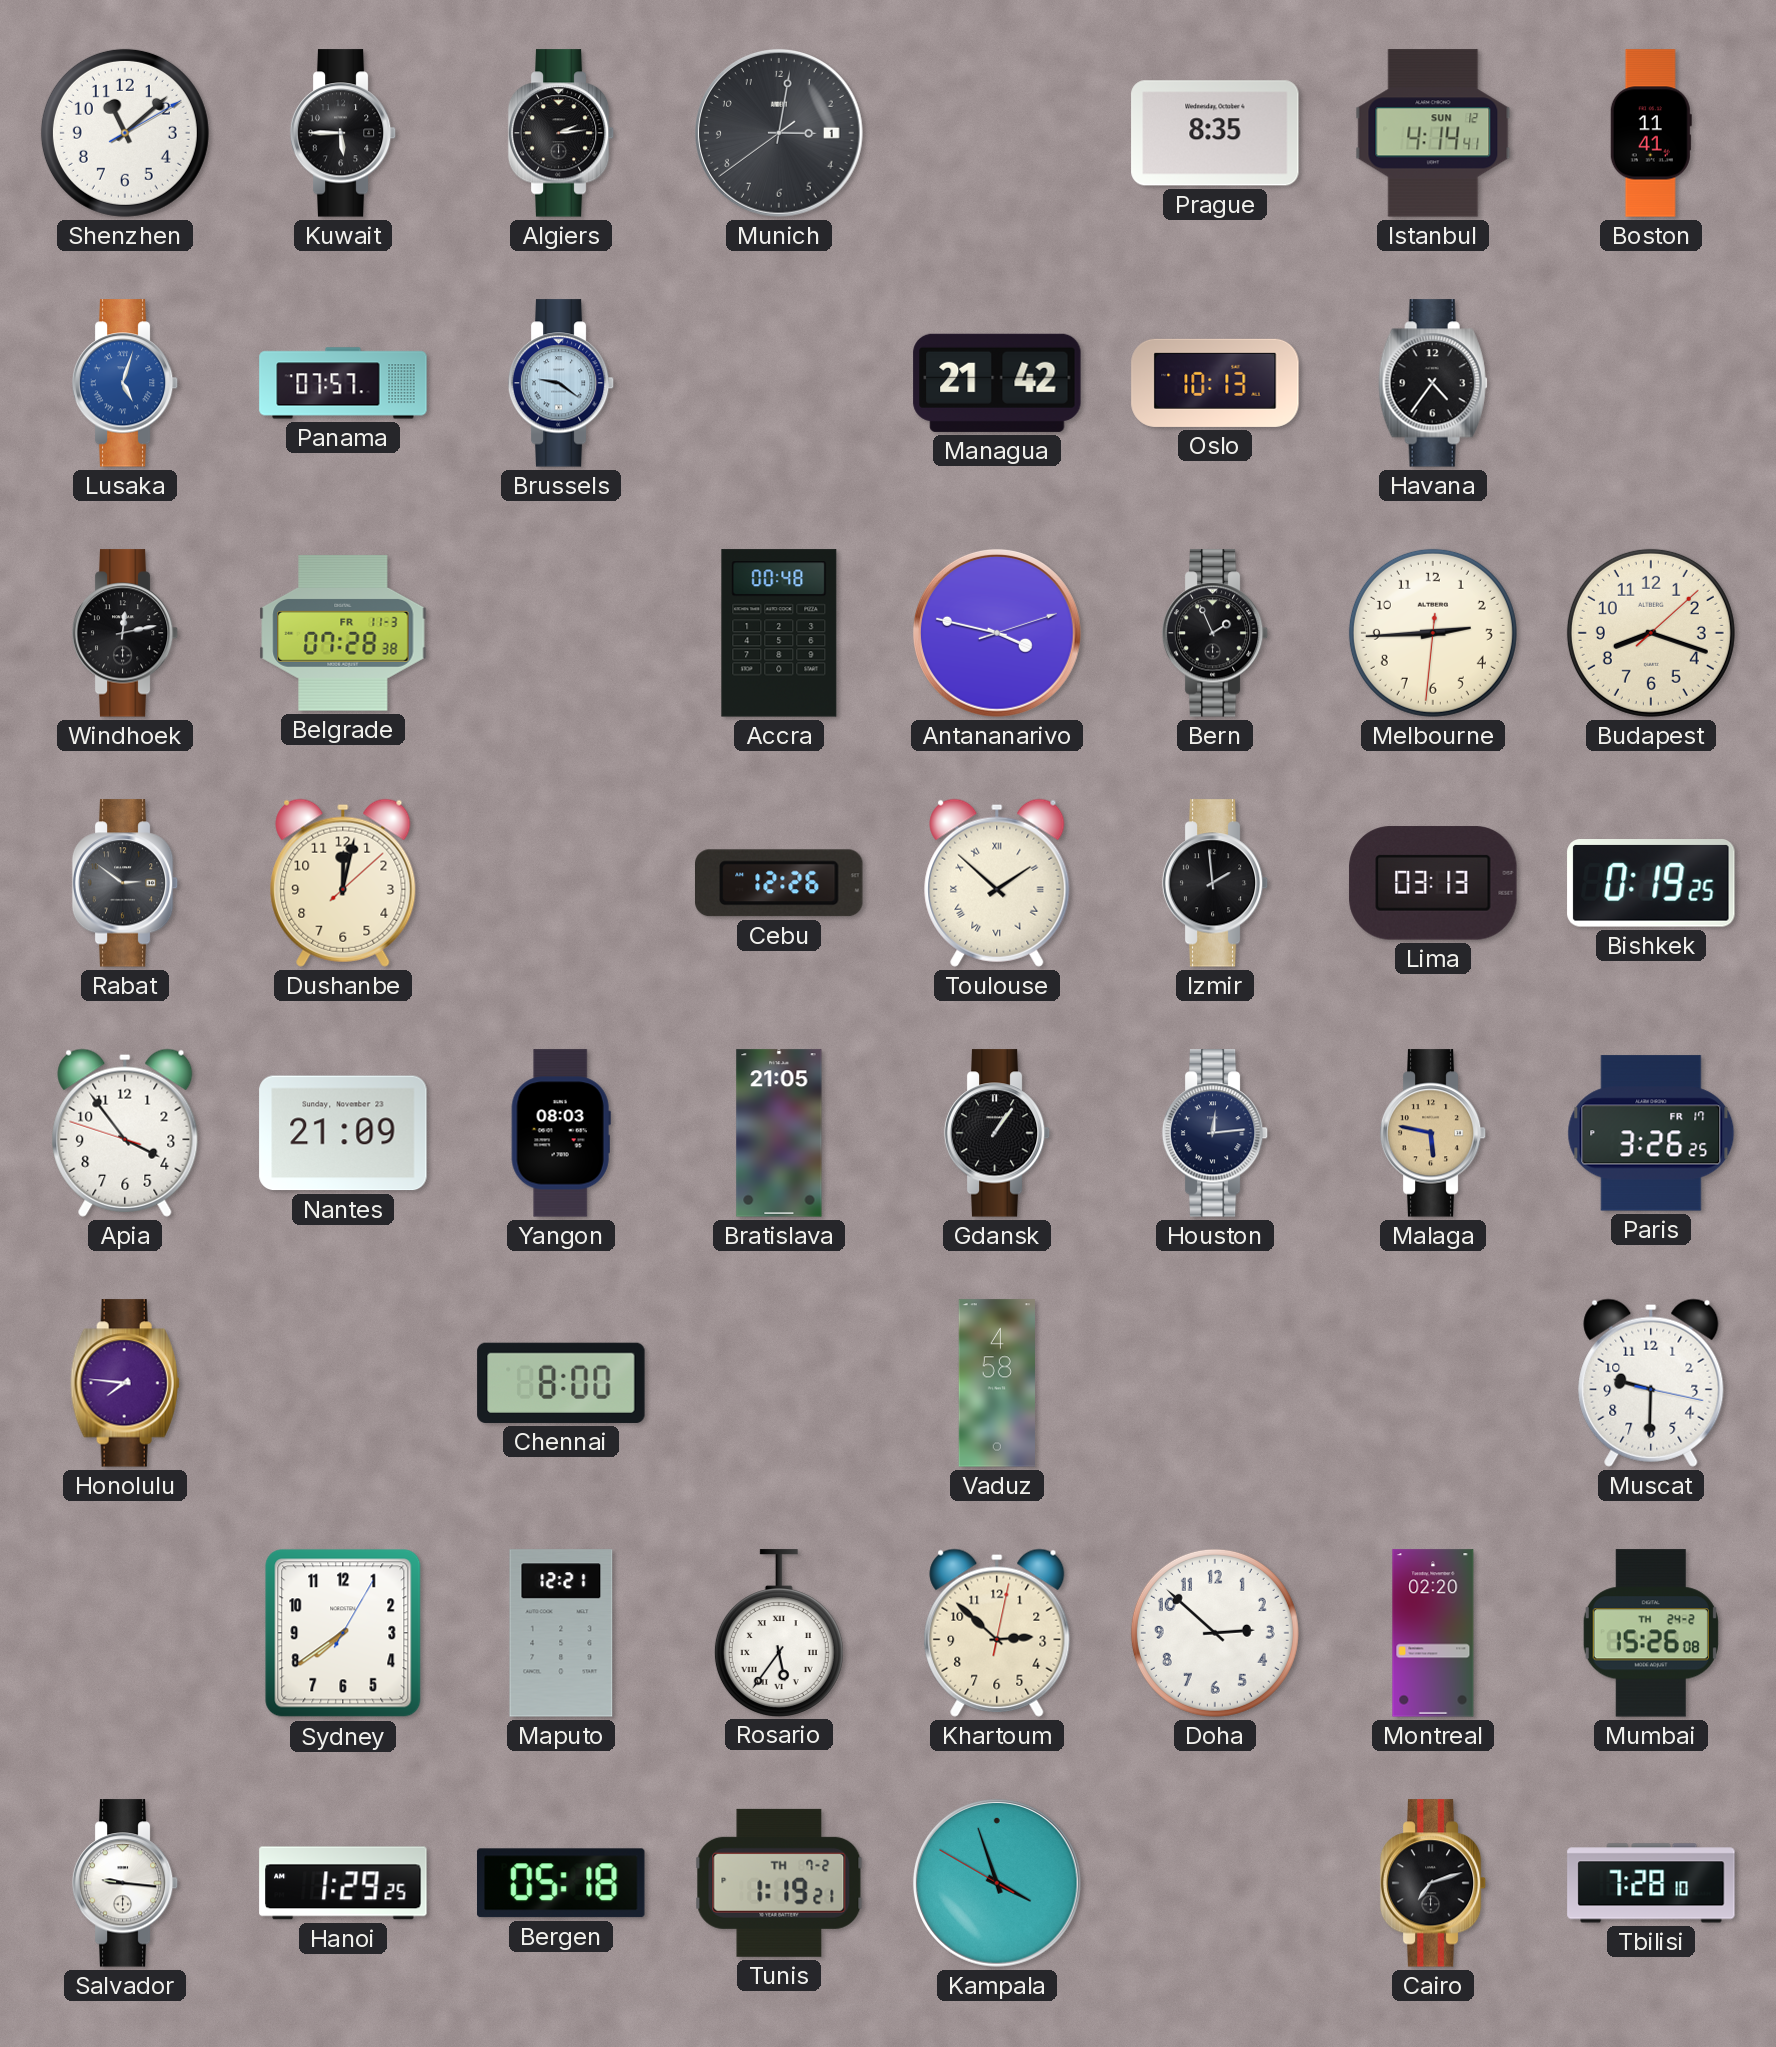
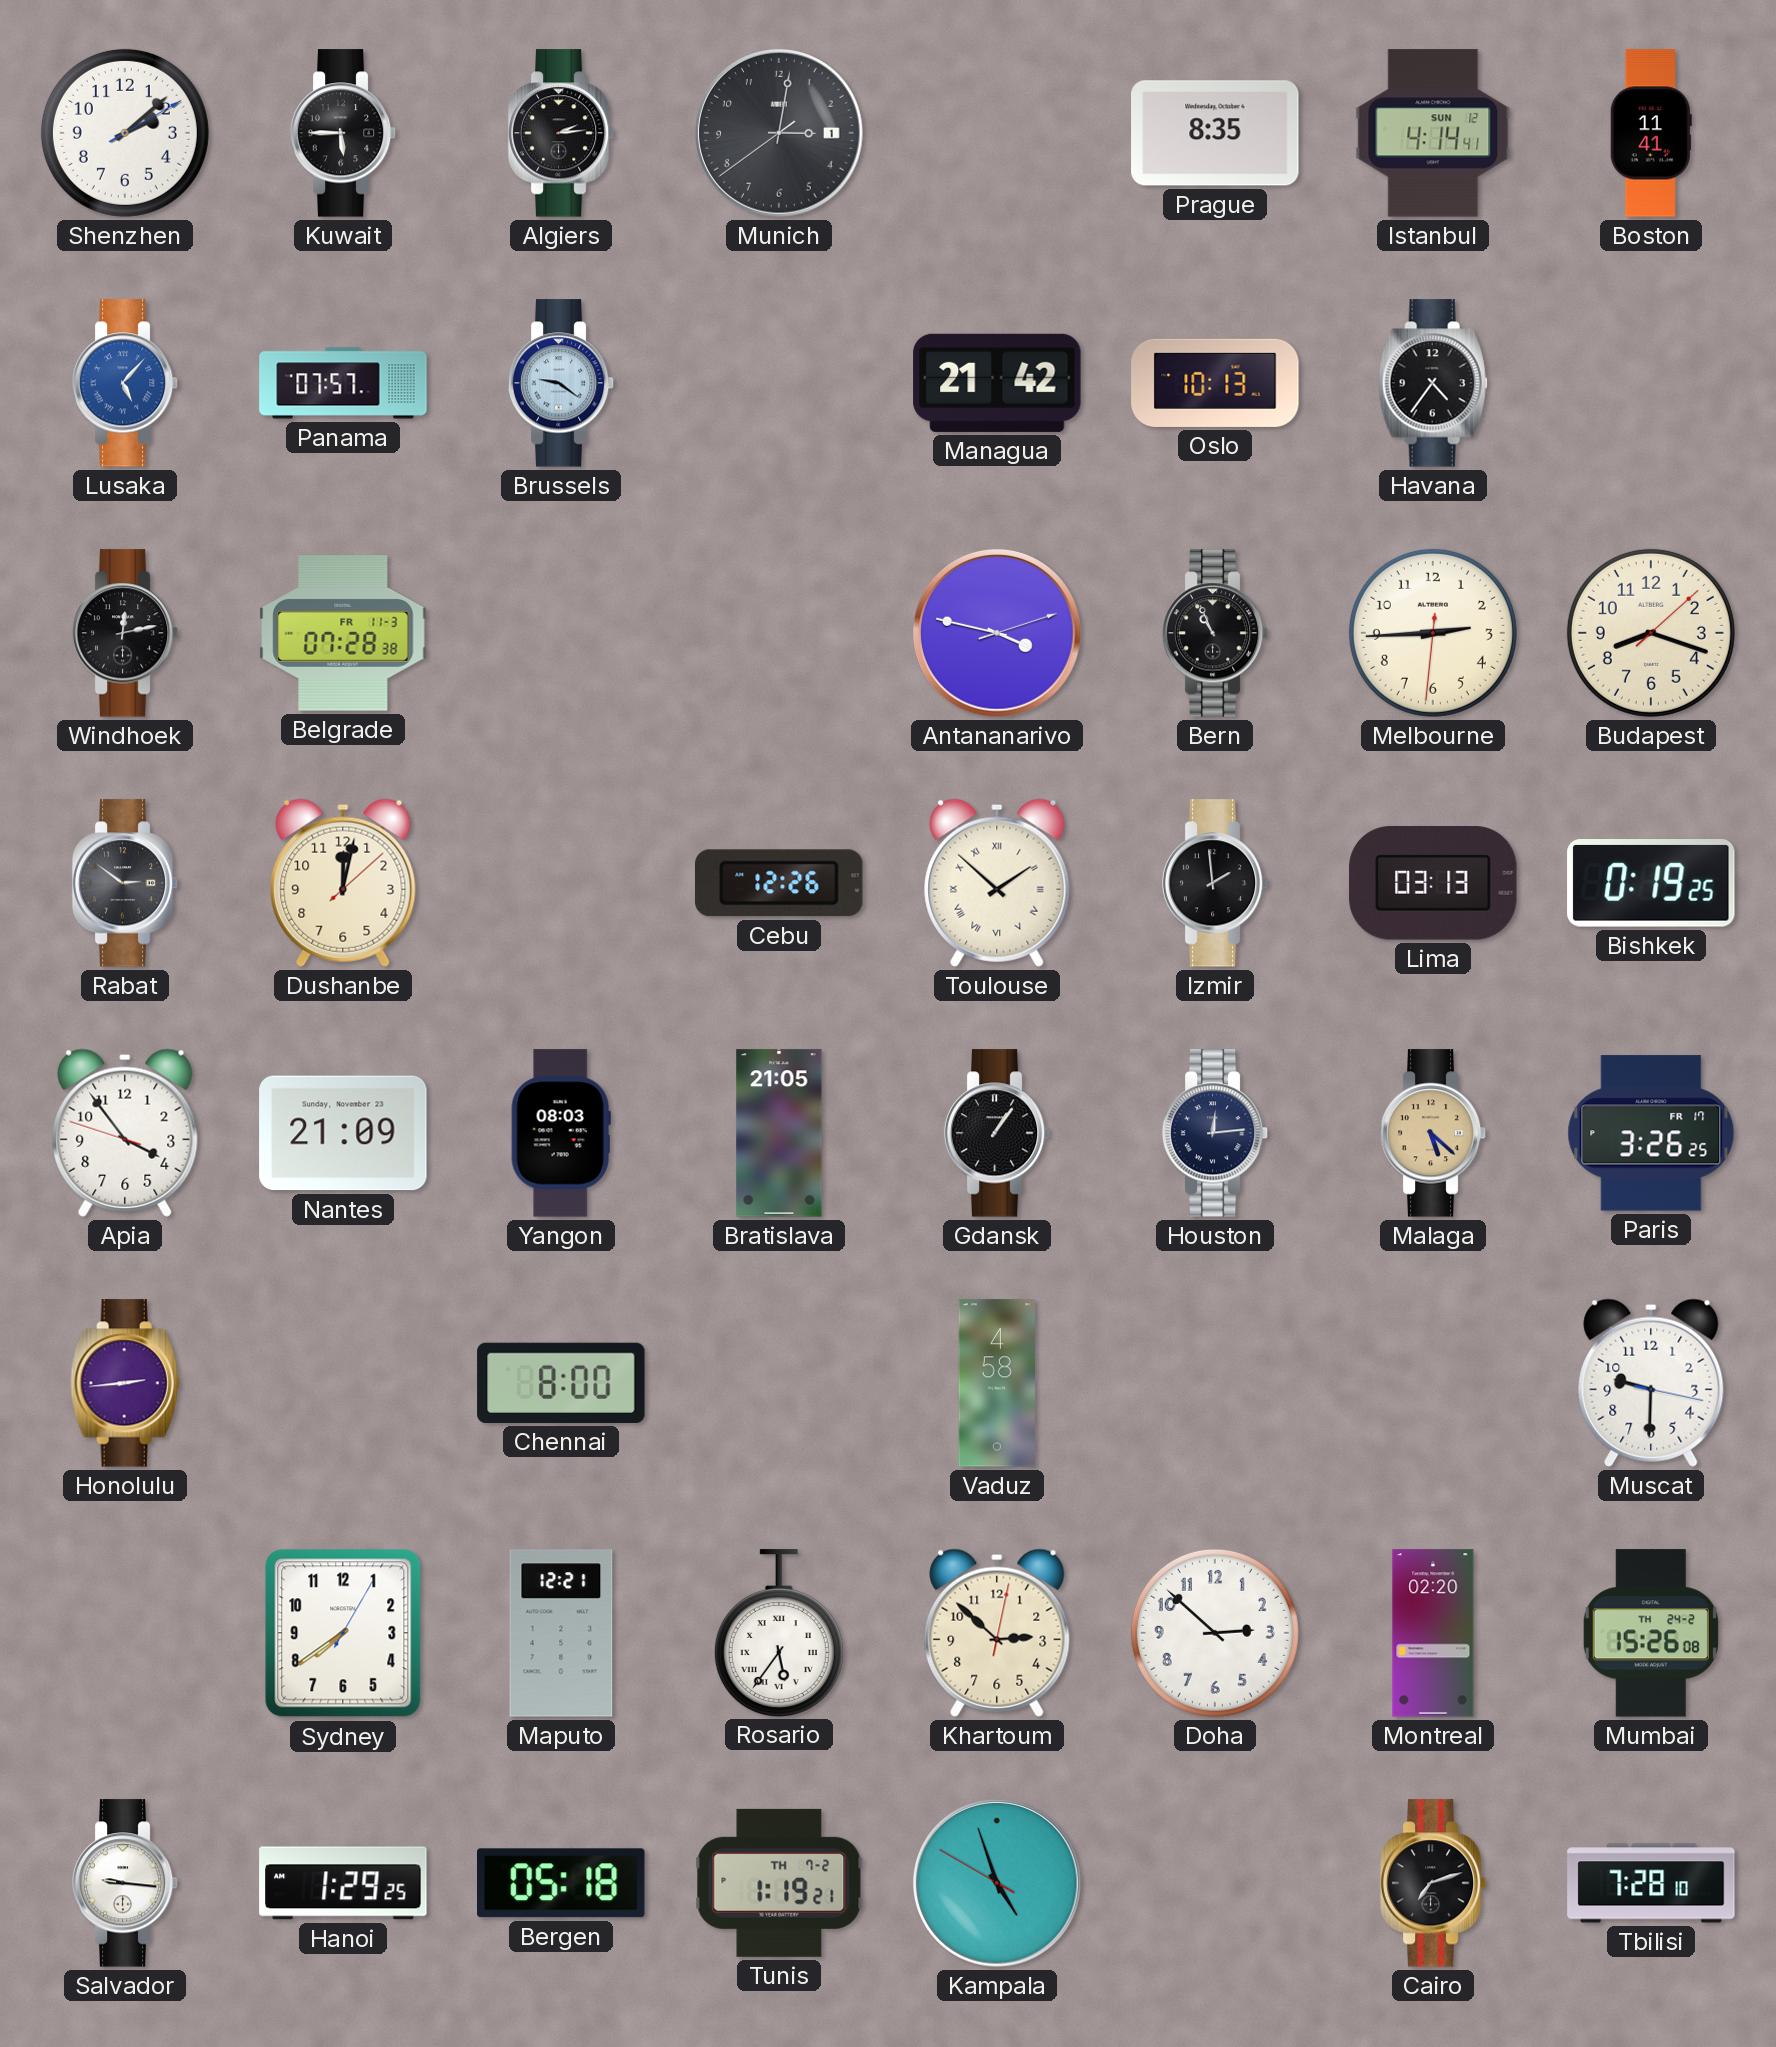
Shenzhen: 11:08 -> 2:08
Lusaka: 5:03 -> 5:07
Accra: 00:48 -> none
Bern: 1:56 -> 10:56
Malaga: 5:47 -> 5:22
Honolulu: 7:46 -> 2:44
Kampala: 3:56 -> 4:56
